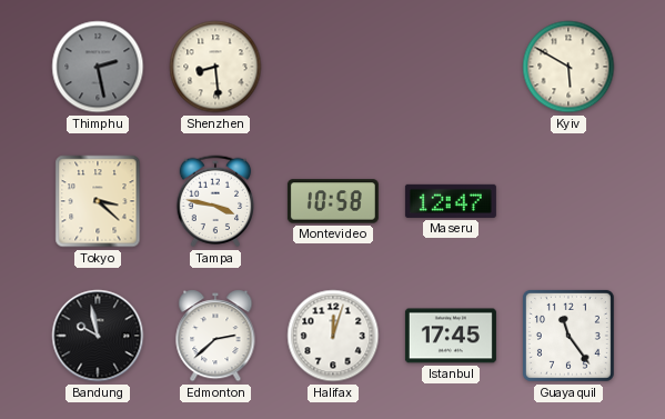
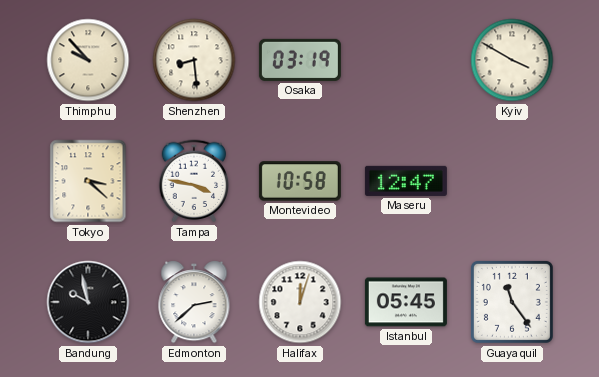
Thimphu: 2:28 -> 9:53
Thimphu dial: grey -> cream
Osaka: none -> 03:19
Kyiv: 5:50 -> 3:50
Istanbul: 17:45 -> 05:45
